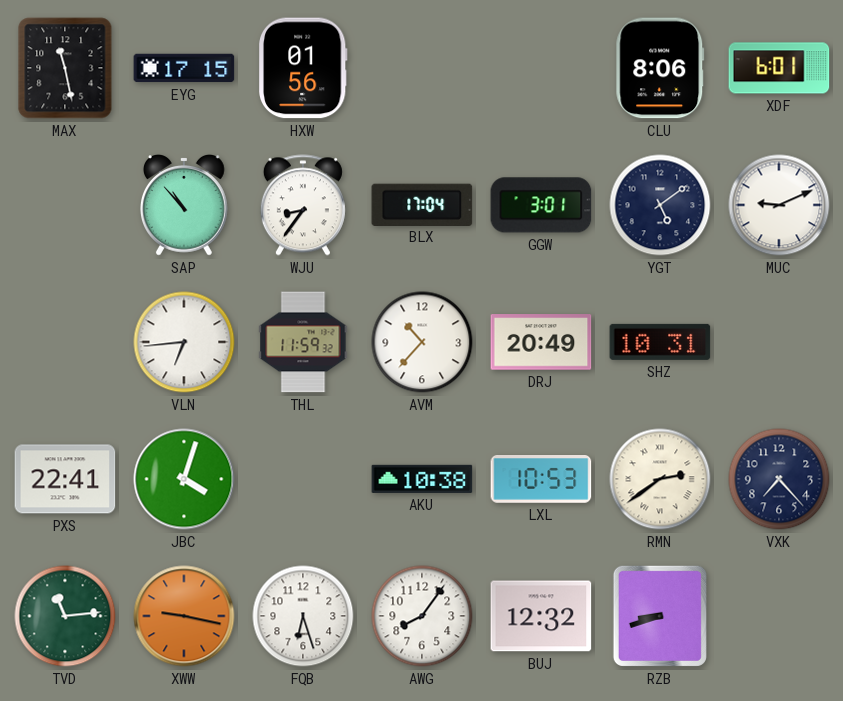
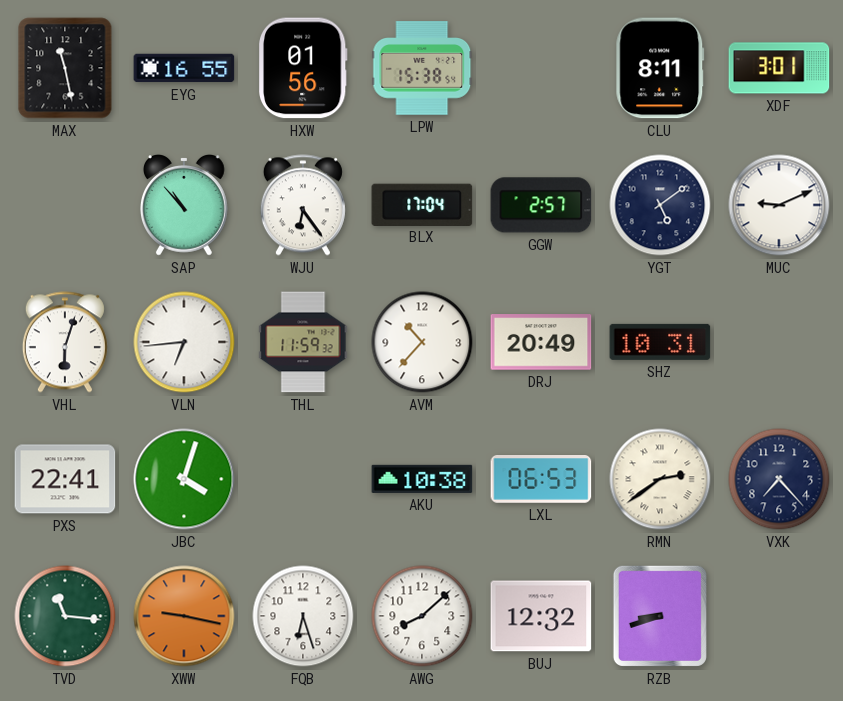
EYG: 17:15 -> 16:55
LPW: none -> 15:38
CLU: 8:06 -> 8:11
XDF: 6:01 -> 3:01
WJU: 8:36 -> 6:24
GGW: 3:01 -> 2:57
VHL: none -> 6:03
LXL: 10:53 -> 06:53
TVD: 11:14 -> 11:16
AWG: 8:06 -> 8:08
